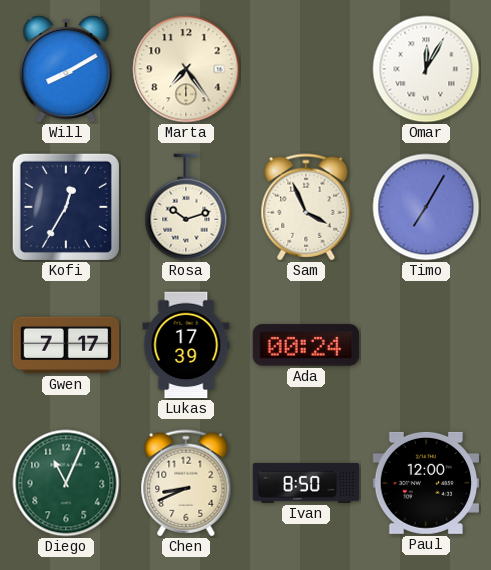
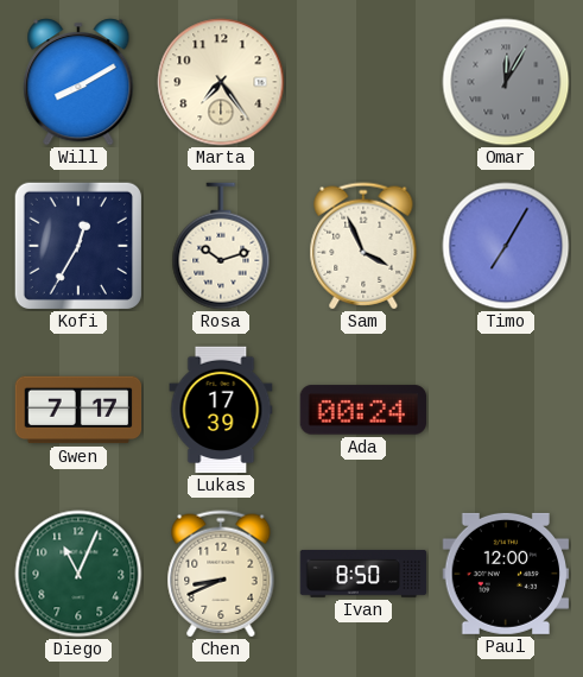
Omar dial: white -> grey
